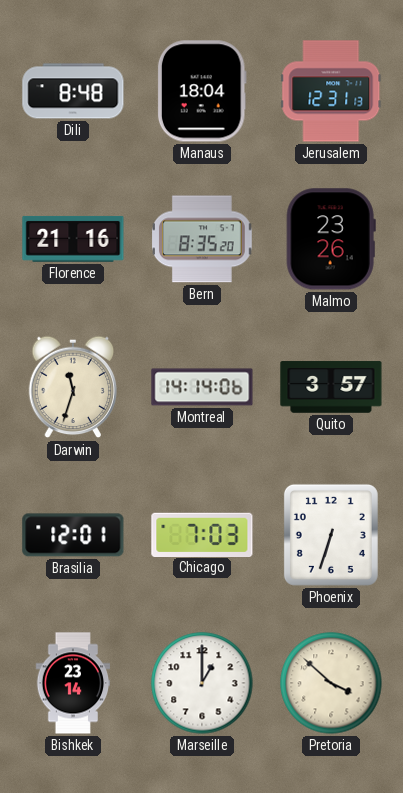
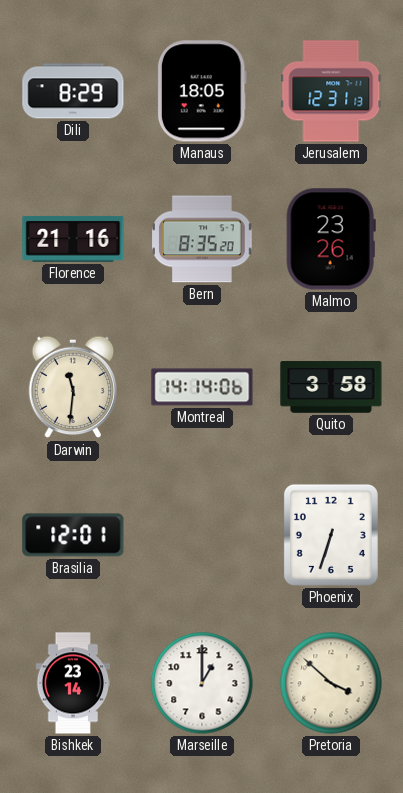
Dili: 8:48 -> 8:29
Manaus: 18:04 -> 18:05
Darwin: 11:33 -> 11:31
Quito: 3:57 -> 3:58
Chicago: 7:03 -> none
